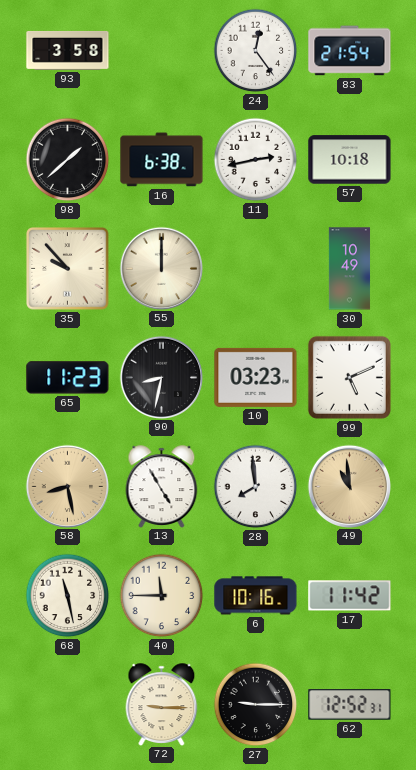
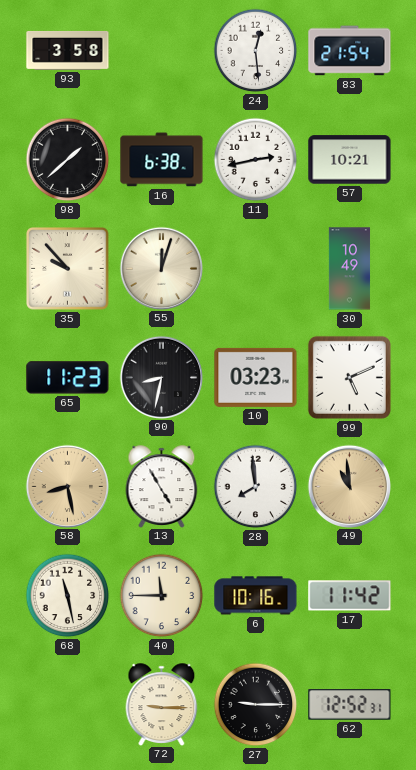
24: 12:24 -> 12:29
57: 10:18 -> 10:21
55: 12:00 -> 12:03
